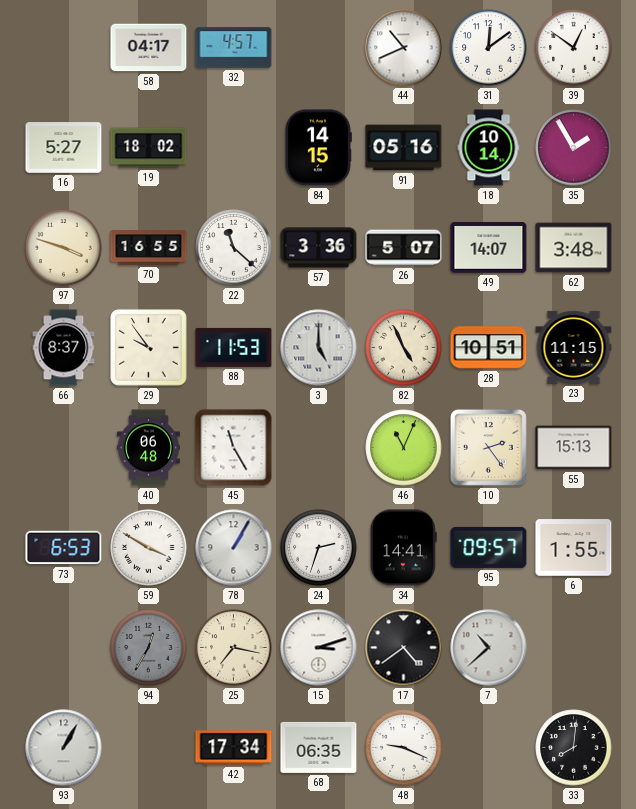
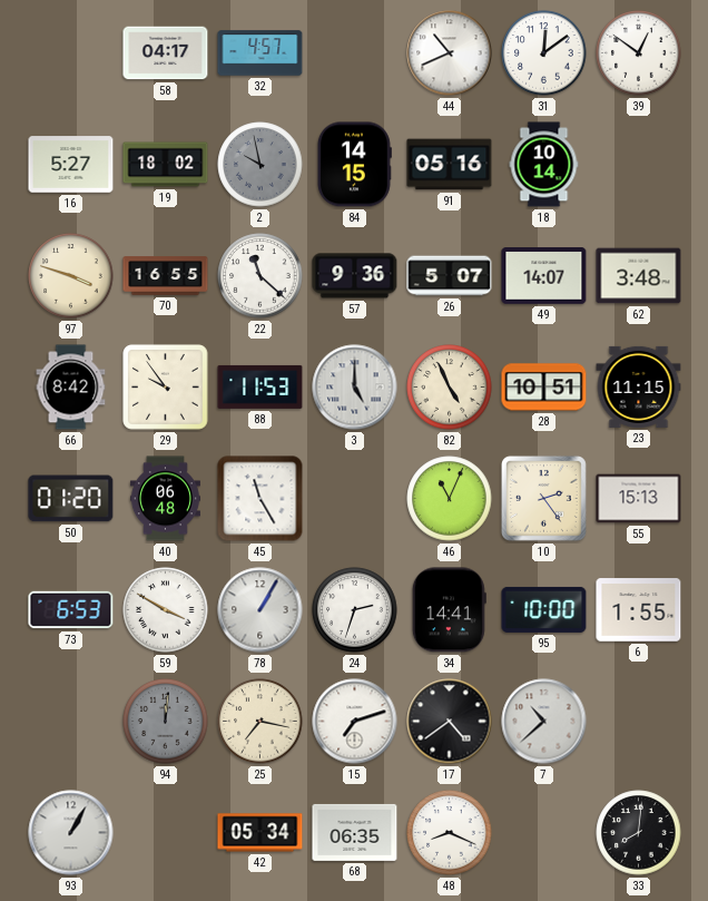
2: none -> 9:58
35: 1:55 -> none
57: 3:36 -> 9:36
66: 8:37 -> 8:42
50: none -> 01:20
95: 09:57 -> 10:00
94: 12:35 -> 12:01
15: 3:12 -> 7:12
42: 17:34 -> 05:34
48: 9:19 -> 8:19
